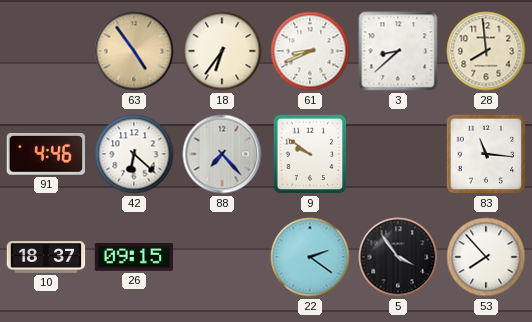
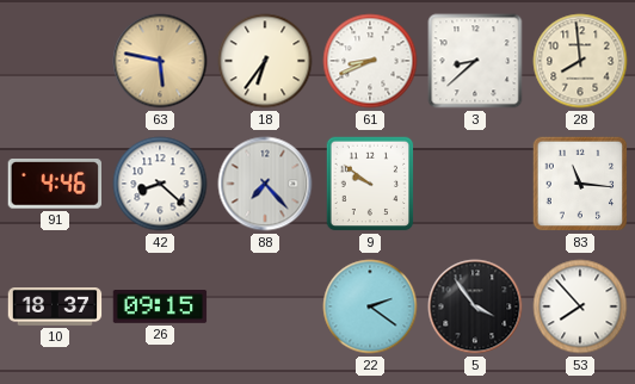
63: 4:54 -> 5:47
42: 6:22 -> 8:22
